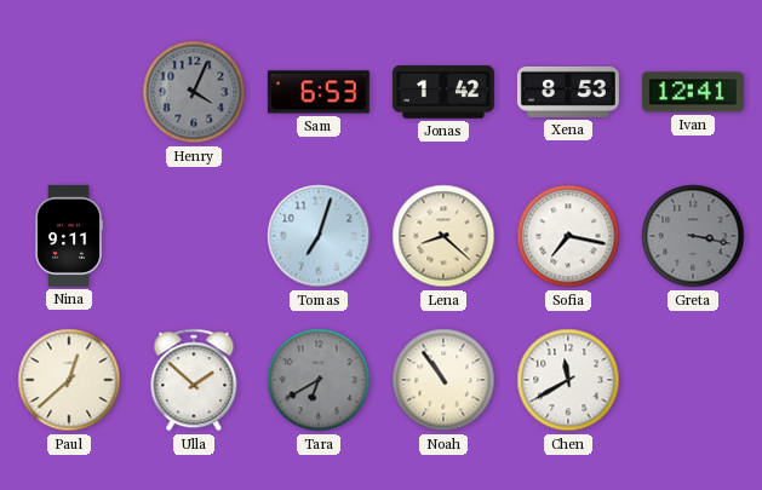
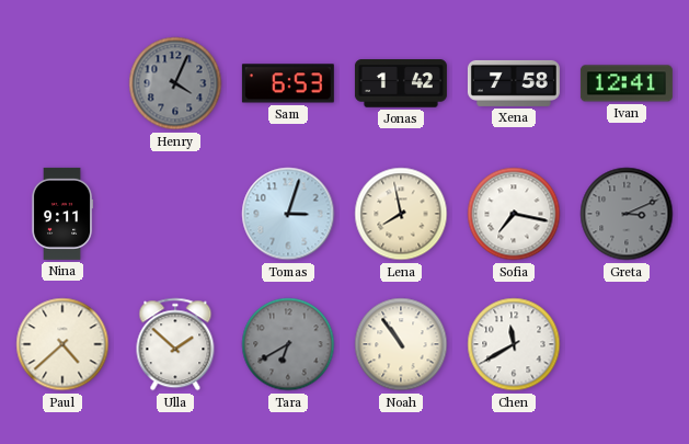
Xena: 8:53 -> 7:58
Tomas: 7:03 -> 3:03
Lena: 8:22 -> 7:58
Greta: 3:17 -> 3:11
Paul: 12:38 -> 4:38
